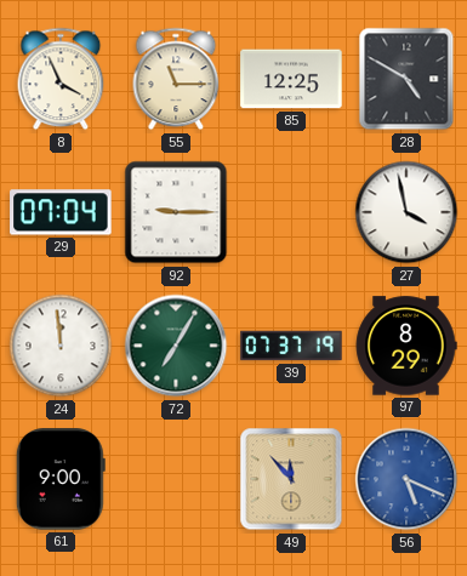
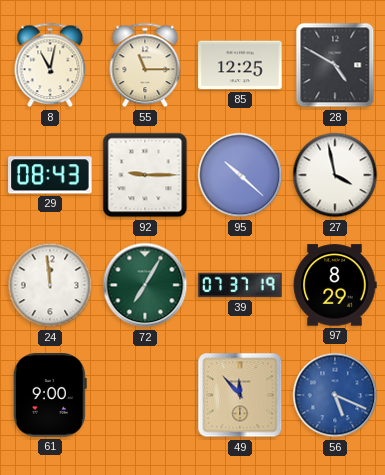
8: 3:56 -> 11:02
29: 07:04 -> 08:43
95: none -> 10:22
